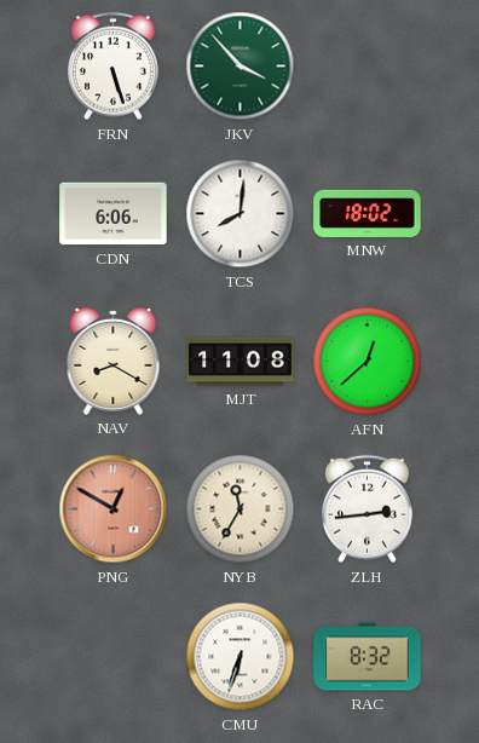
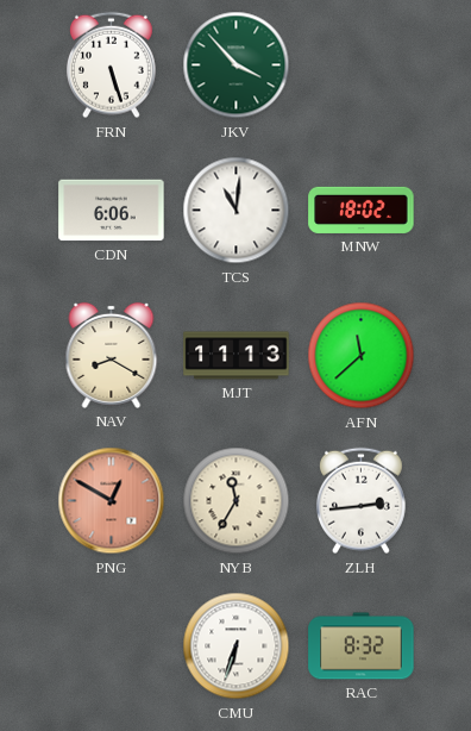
TCS: 8:01 -> 11:01
MJT: 11:08 -> 11:13
AFN: 12:38 -> 11:38
